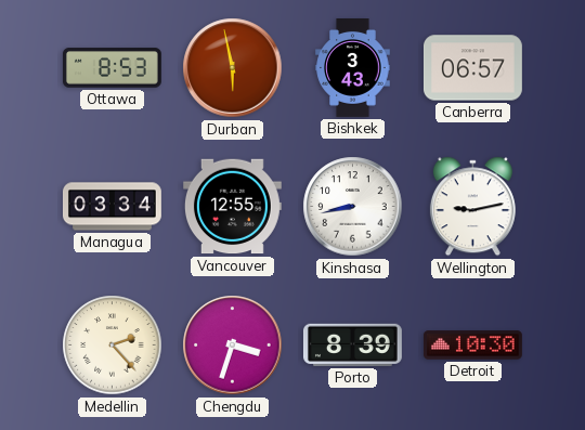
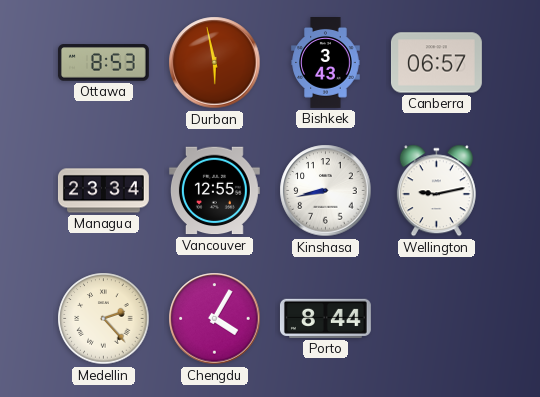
Managua: 03:34 -> 23:34
Chengdu: 3:33 -> 4:05
Porto: 8:39 -> 8:44
Detroit: 10:30 -> none
